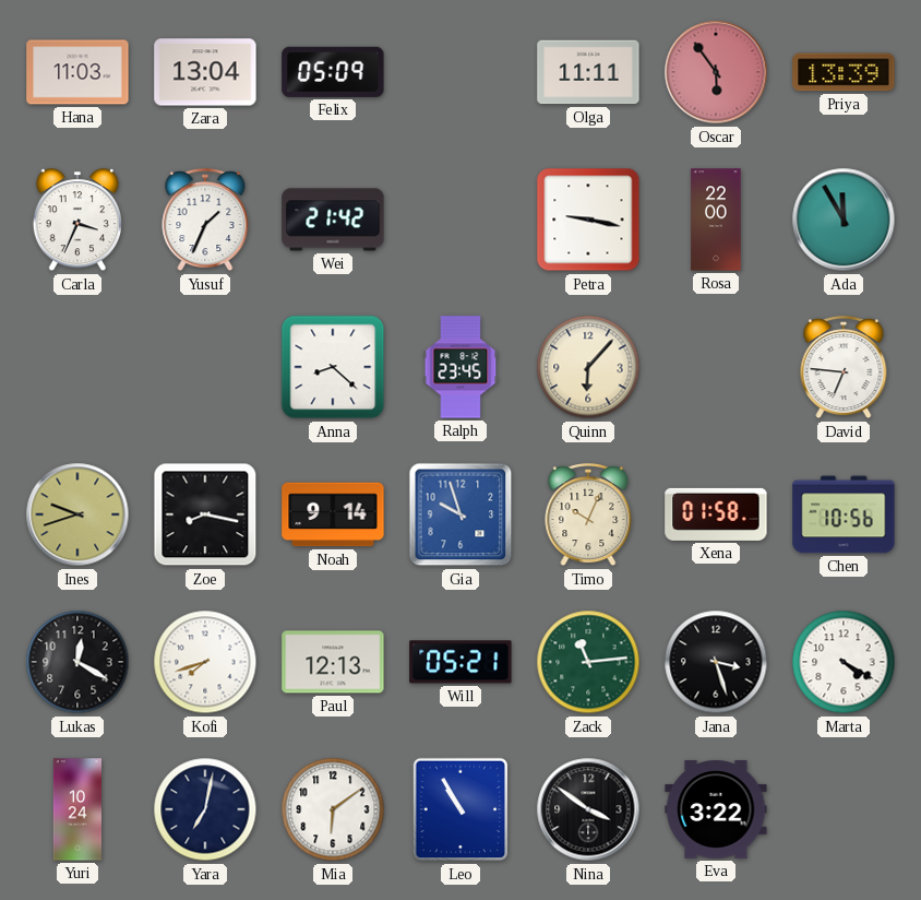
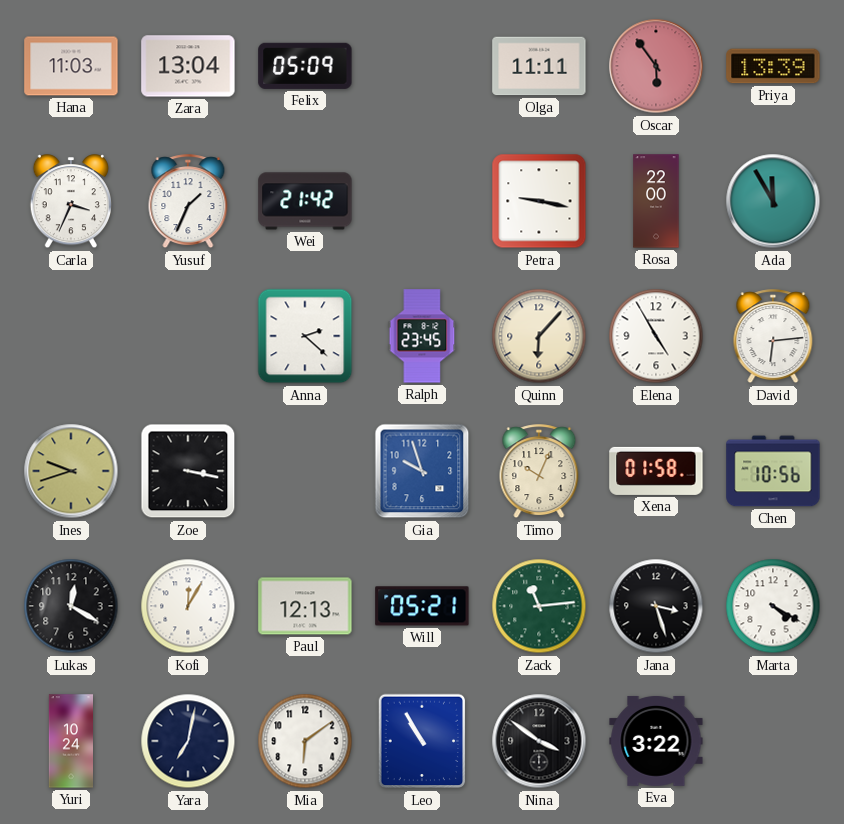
Anna: 8:22 -> 2:22
Elena: none -> 4:55
David: 6:46 -> 6:14
Zoe: 8:17 -> 3:17
Noah: 9:14 -> none
Kofi: 7:42 -> 12:05
